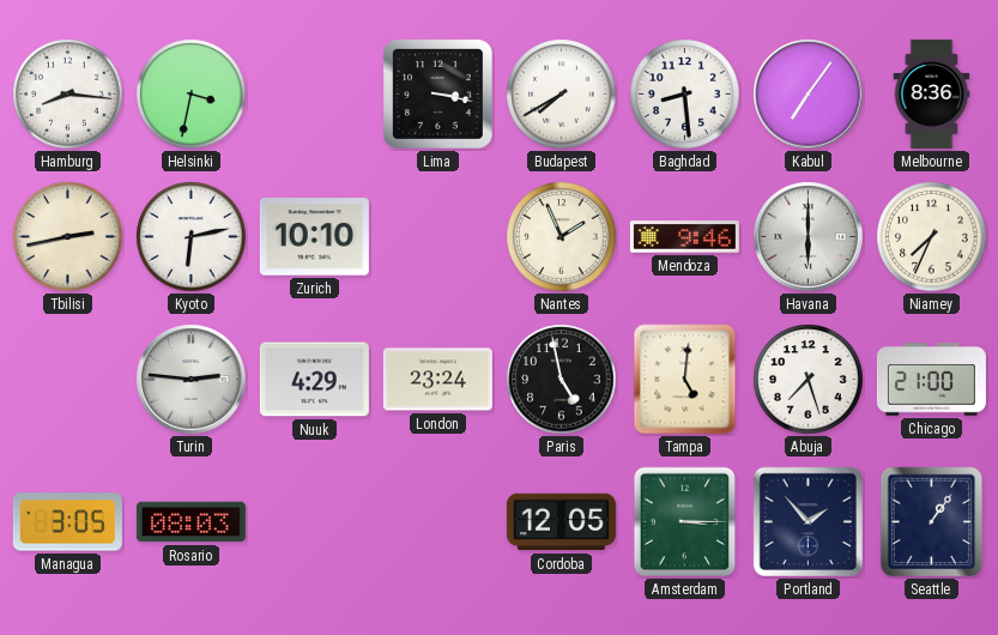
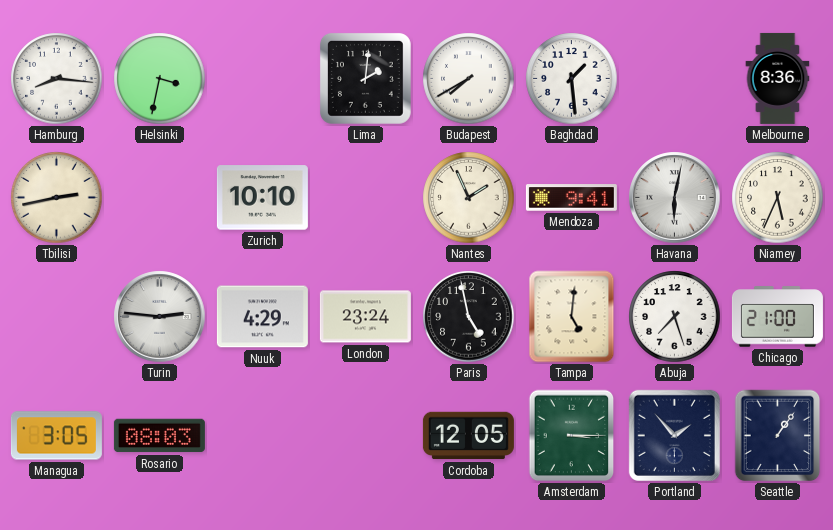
Lima: 3:17 -> 2:01
Baghdad: 8:29 -> 1:29
Kabul: 7:06 -> none
Kyoto: 6:13 -> none
Mendoza: 9:46 -> 9:41
Havana: 6:00 -> 6:02
Niamey: 7:34 -> 5:34
